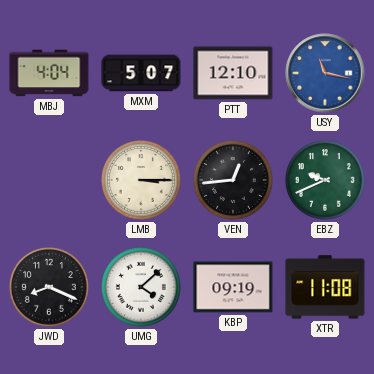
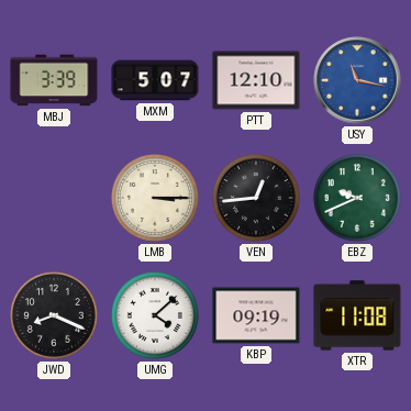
MBJ: 4:04 -> 3:39
